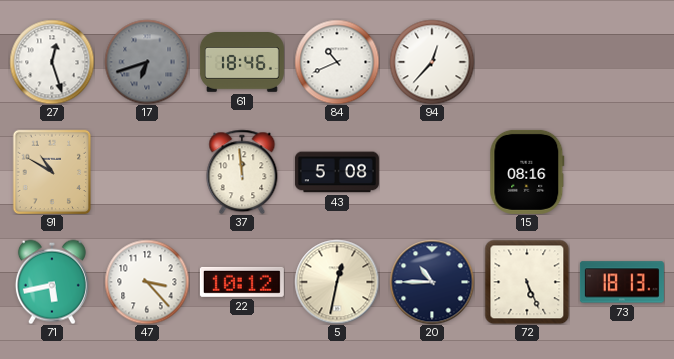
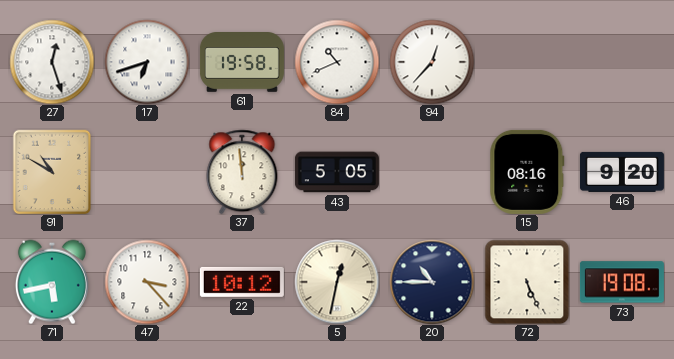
17 dial: grey -> white
61: 18:46 -> 19:58
43: 5:08 -> 5:05
46: none -> 9:20
73: 18:13 -> 19:08
